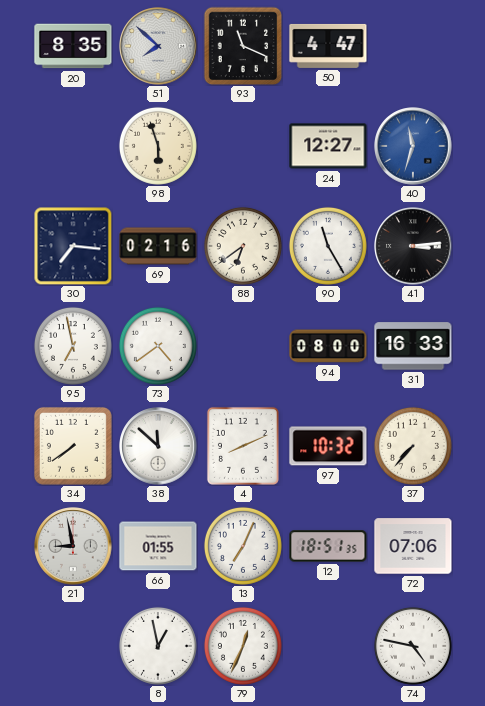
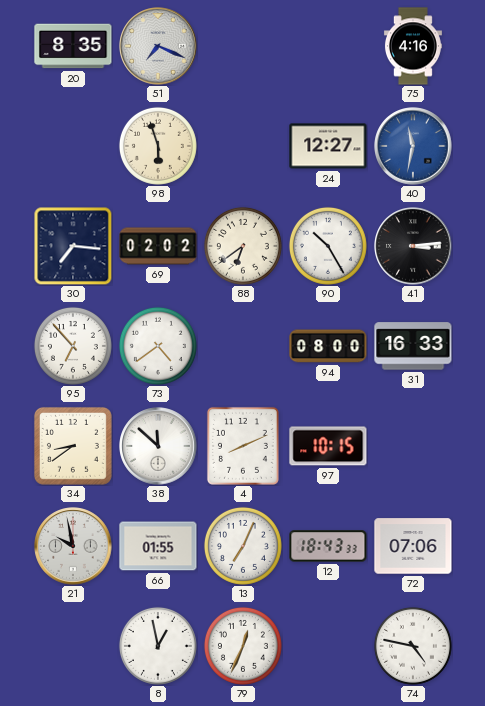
51: 7:52 -> 7:19
93: 11:19 -> none
50: 4:47 -> none
75: none -> 4:16
40: 11:33 -> 11:32
69: 02:16 -> 02:02
90: 11:25 -> 10:25
95: 6:58 -> 6:53
34: 7:39 -> 8:39
97: 10:32 -> 10:15
37: 7:37 -> none
21: 8:58 -> 9:58
12: 18:51 -> 18:43
